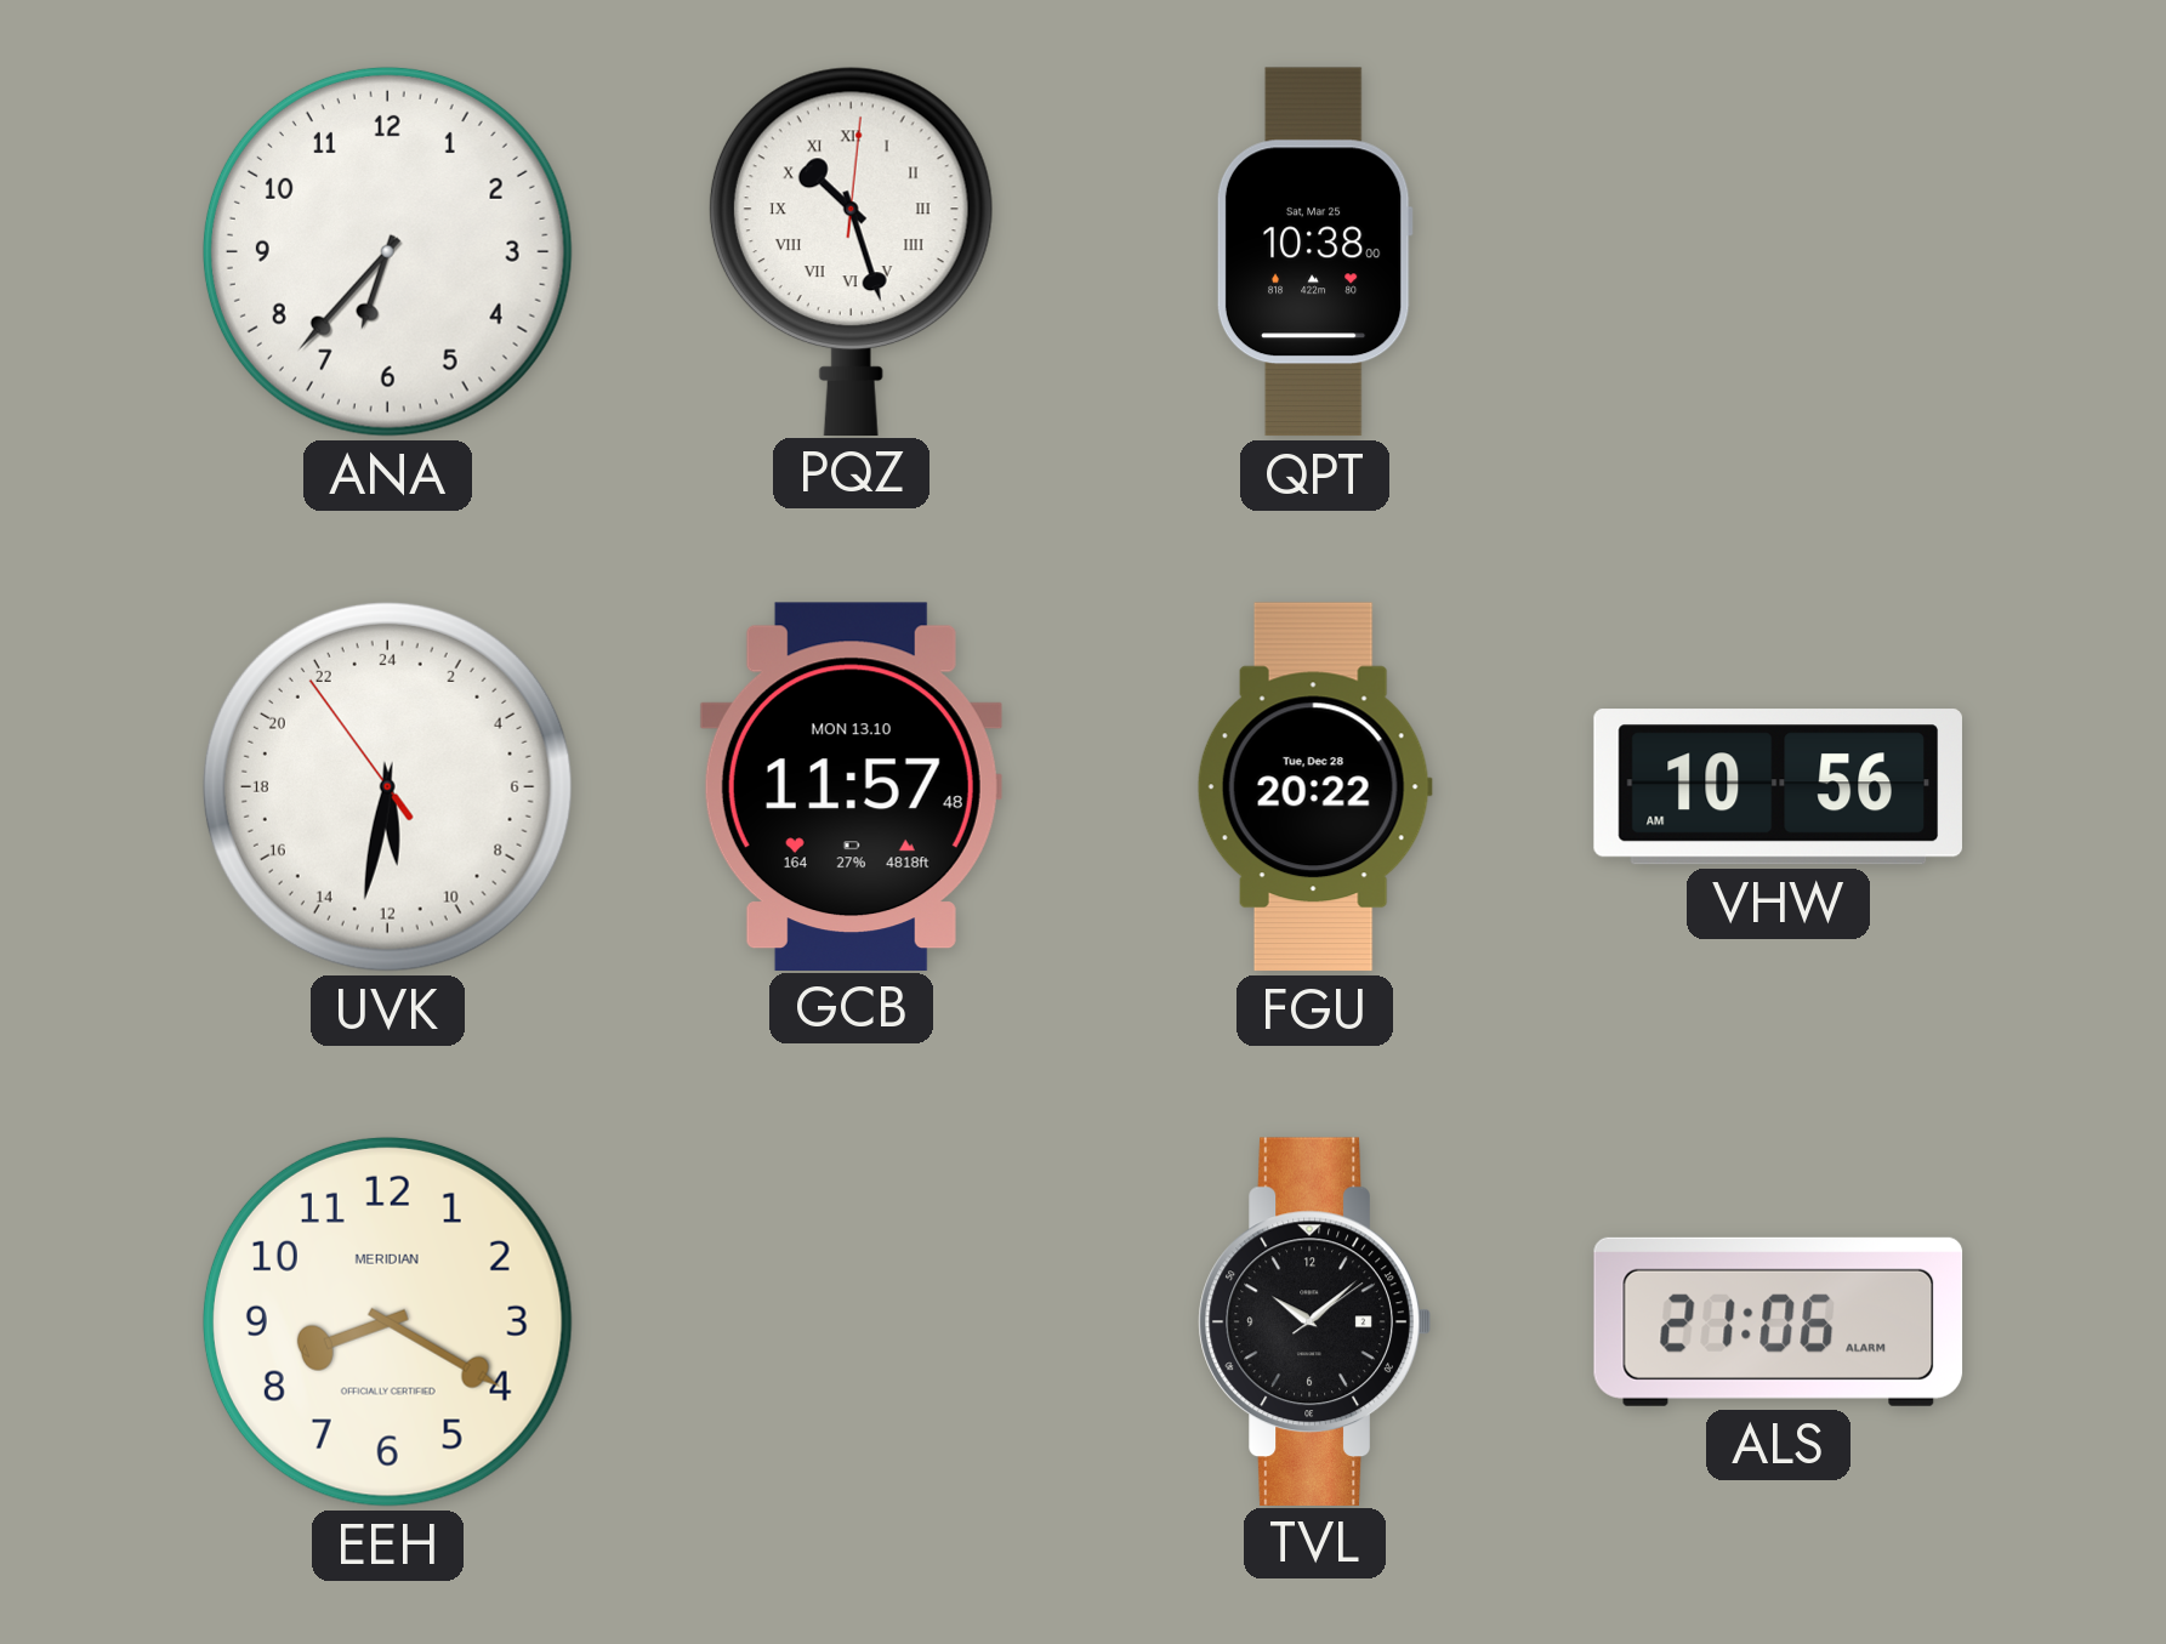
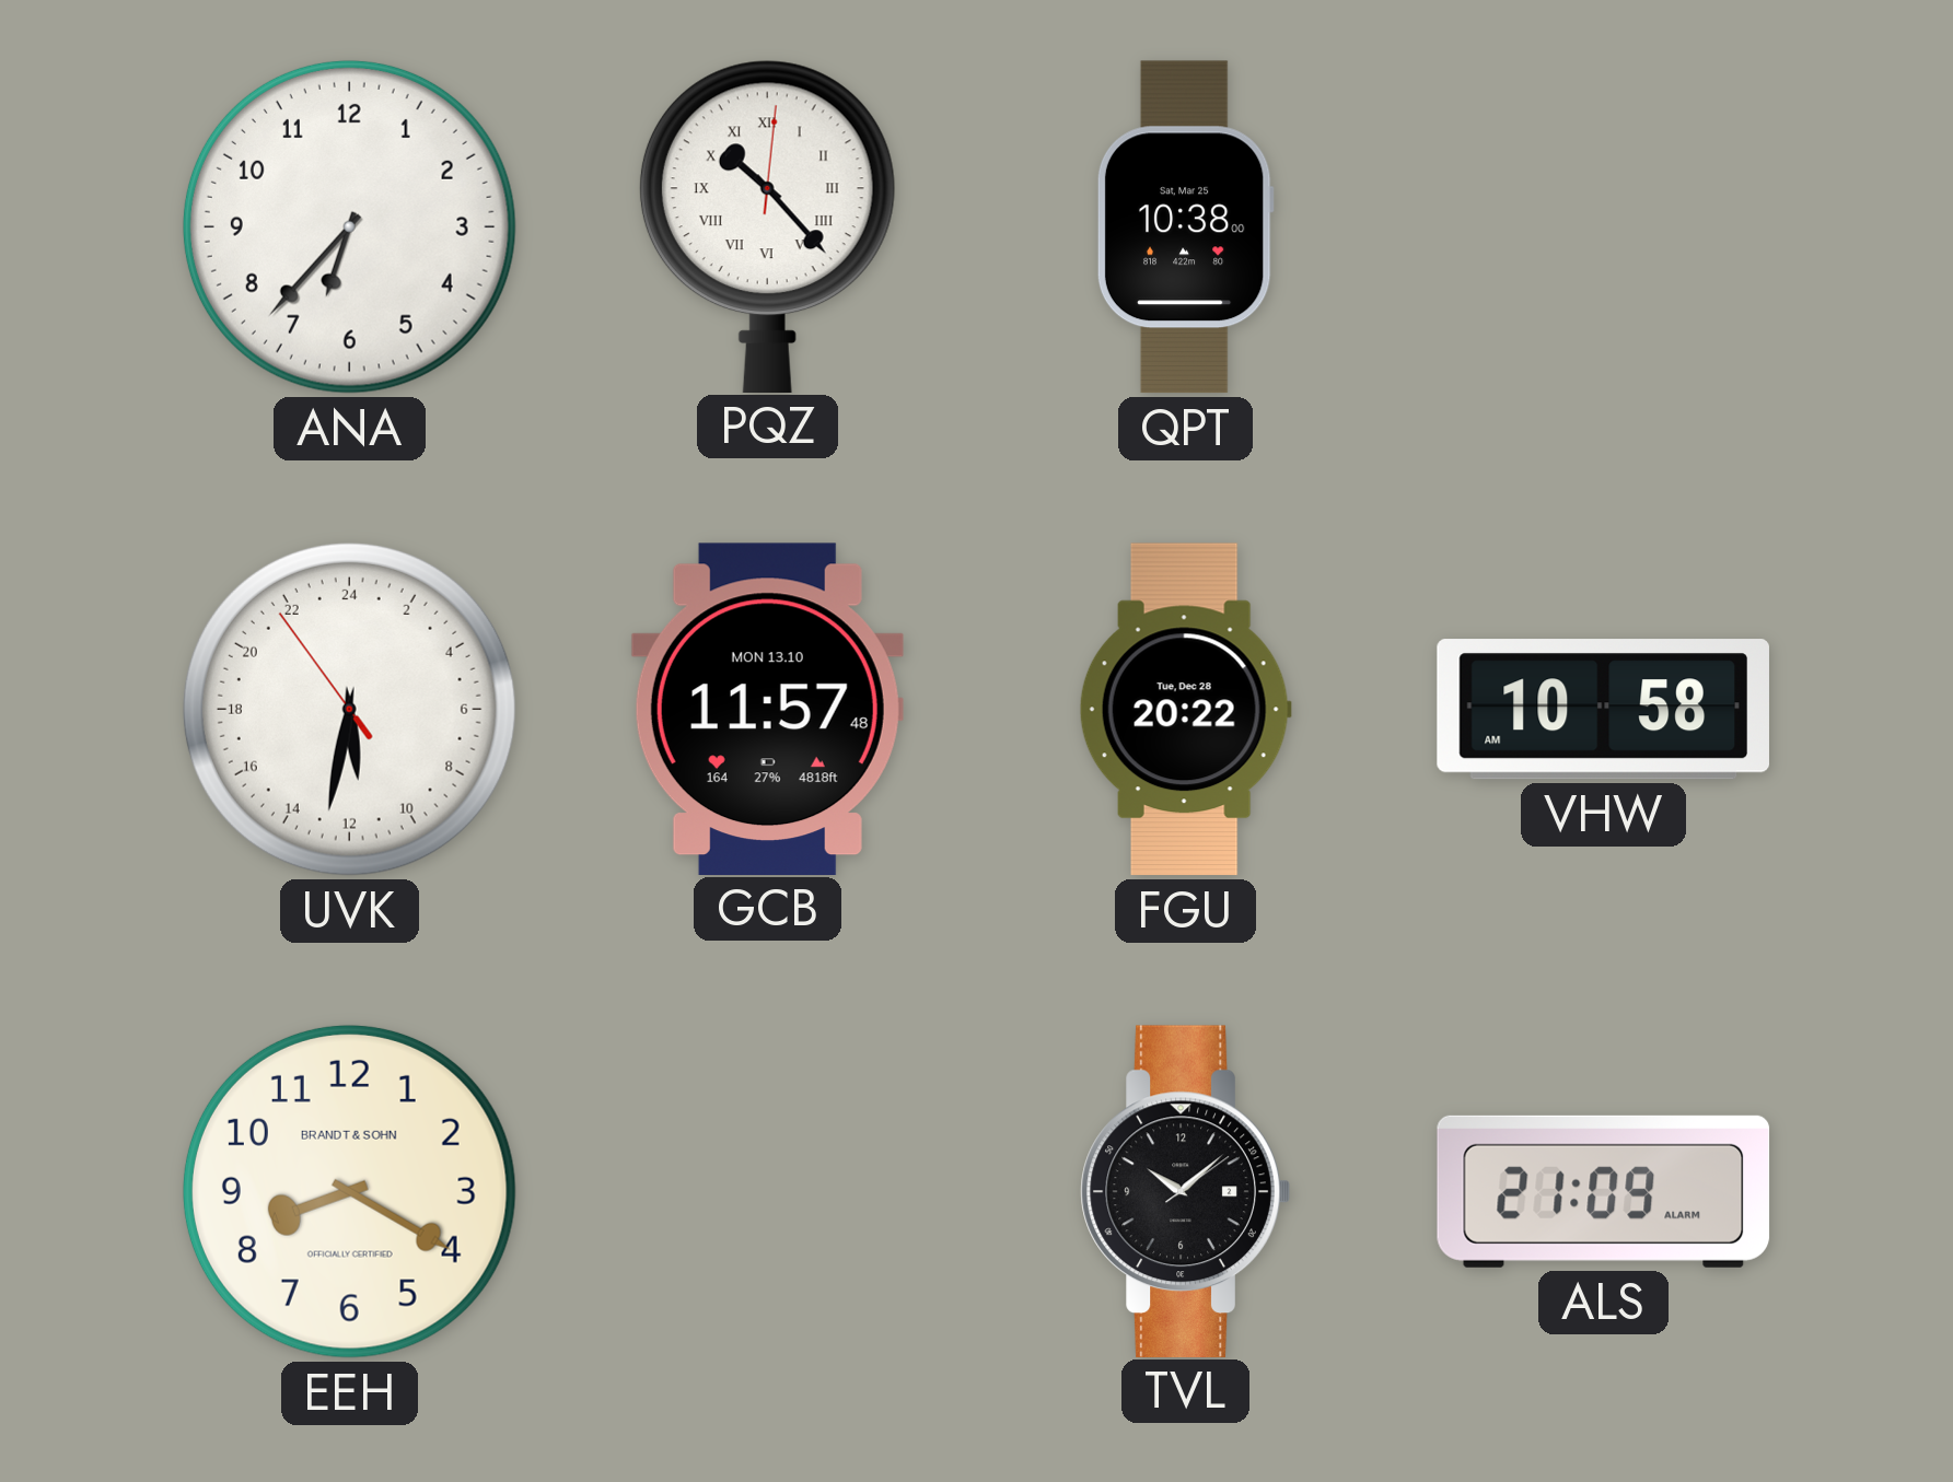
PQZ: 10:27 -> 10:23
VHW: 10:56 -> 10:58
EEH brand: MERIDIAN -> BRANDT & SOHN
ALS: 21:06 -> 21:09
